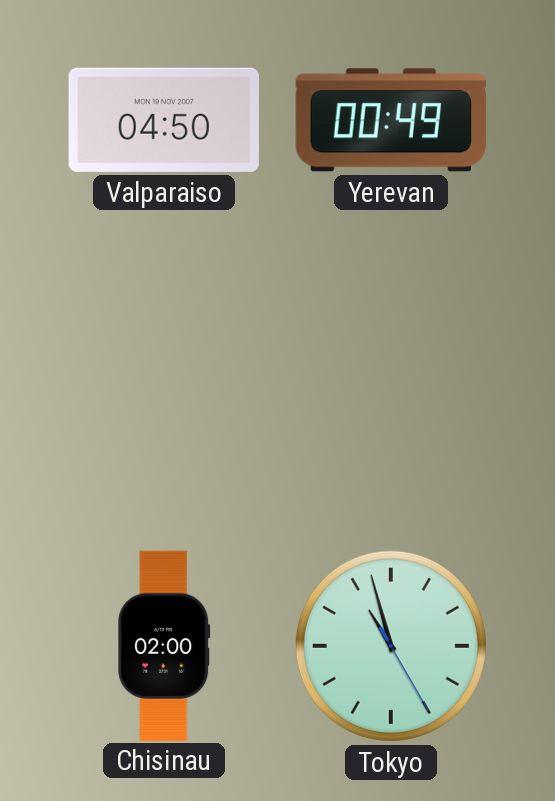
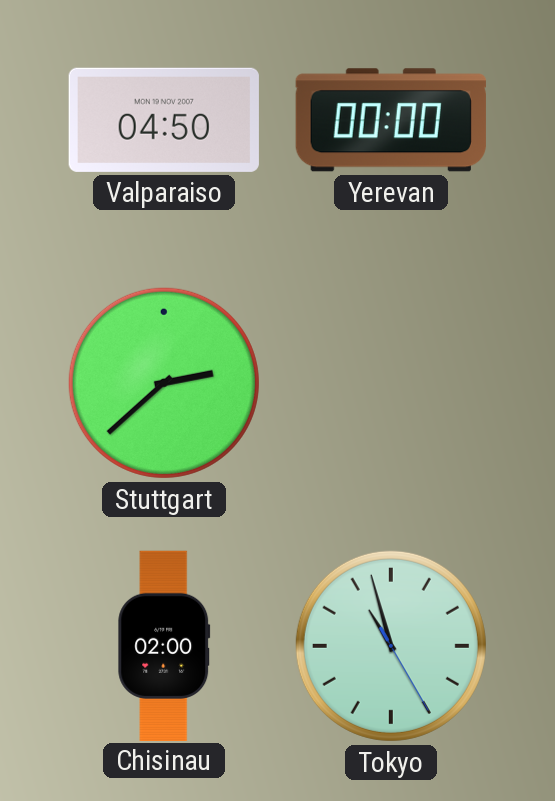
Yerevan: 00:49 -> 00:00
Stuttgart: none -> 2:38
